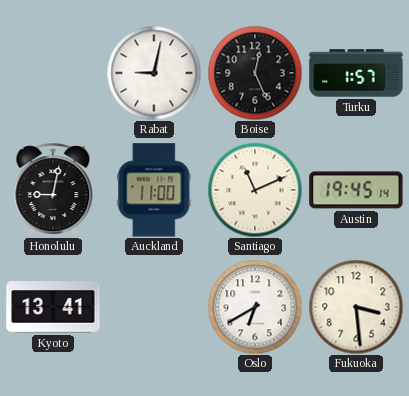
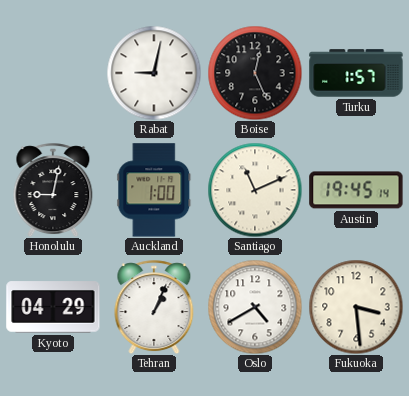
Auckland: 11:00 -> 1:00
Kyoto: 13:41 -> 04:29
Tehran: none -> 1:04
Oslo: 6:40 -> 4:40
